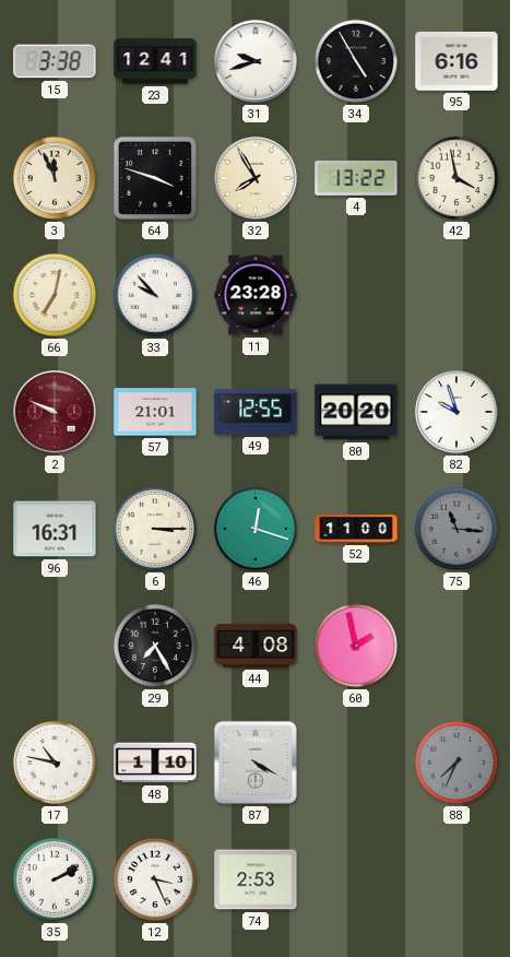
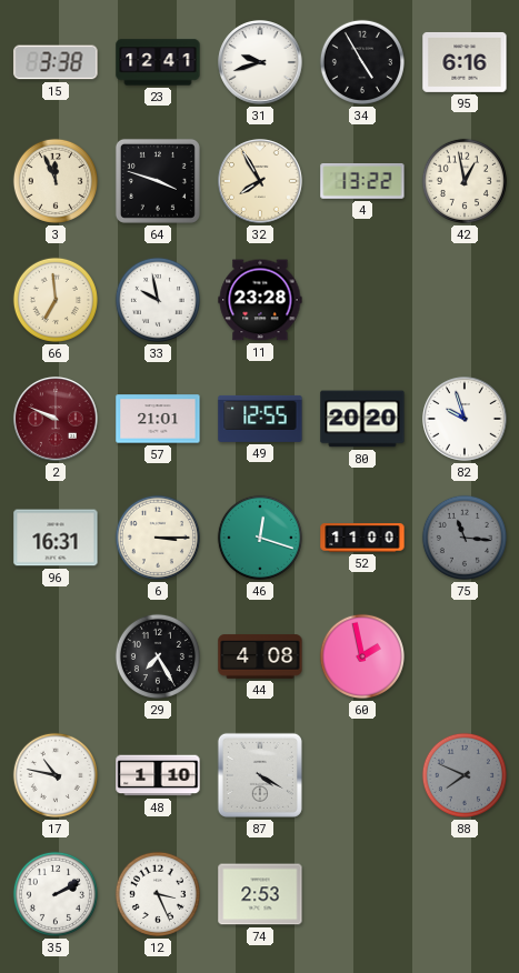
42: 3:58 -> 12:58
66: 7:02 -> 6:59
33: 9:53 -> 9:58
88: 7:34 -> 7:49
